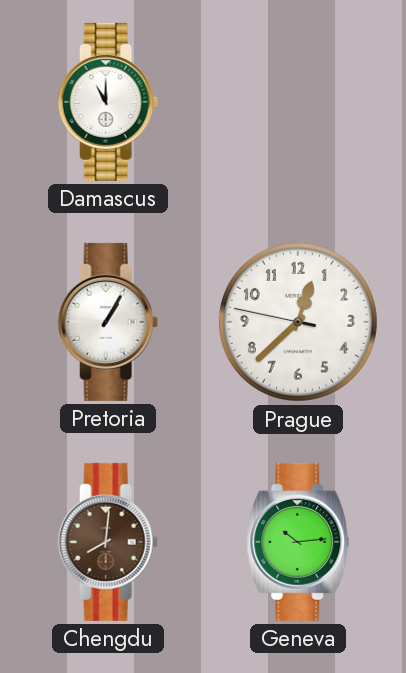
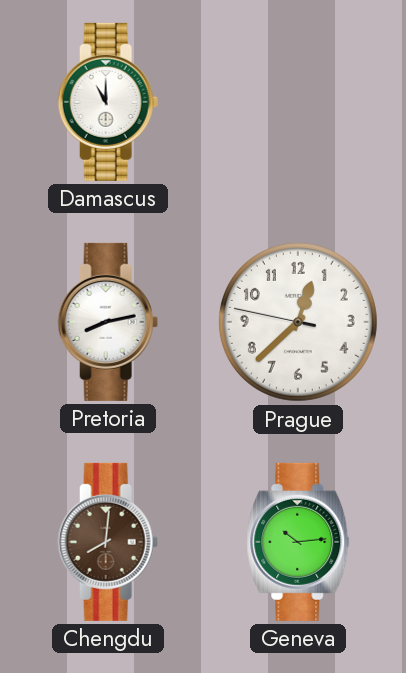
Pretoria: 1:05 -> 8:13
